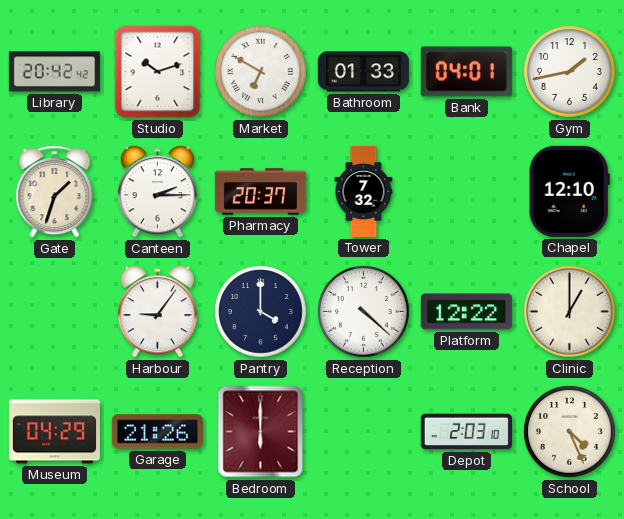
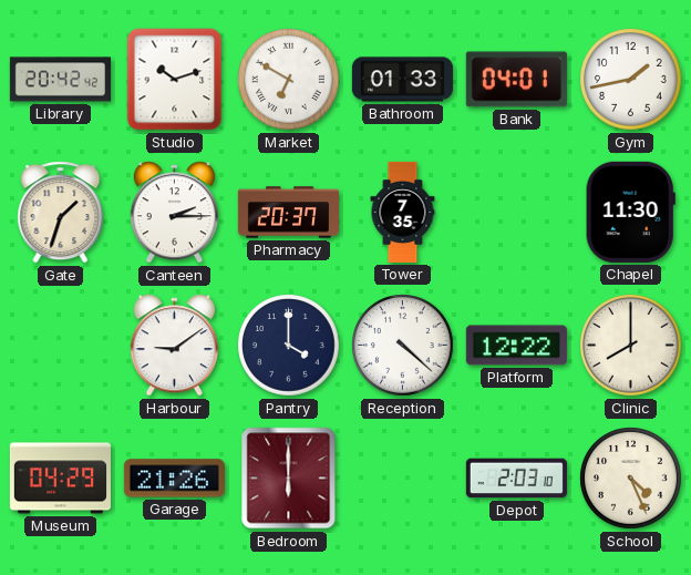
Tower: 7:32 -> 7:35
Chapel: 12:10 -> 11:30
Harbour: 9:06 -> 9:09
Clinic: 1:00 -> 8:00
